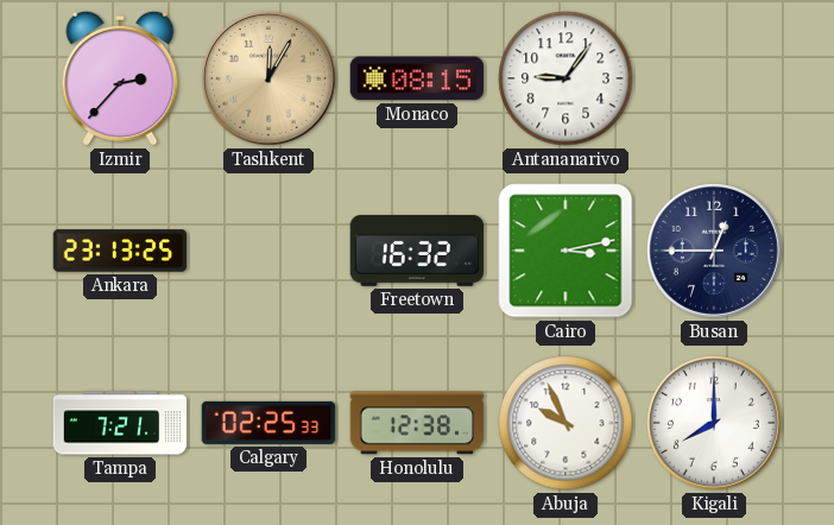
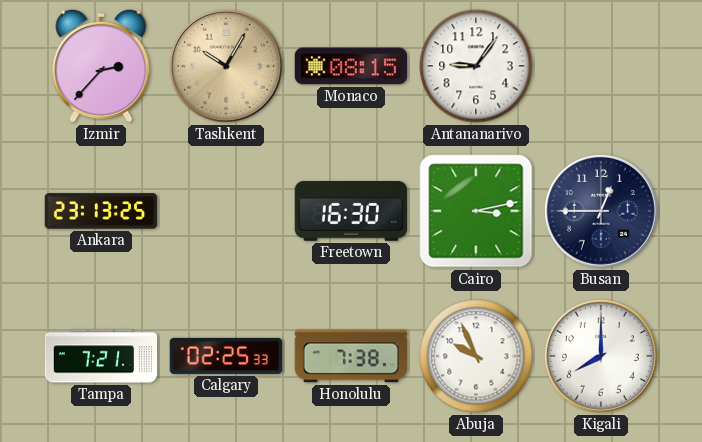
Tashkent: 12:05 -> 10:05
Freetown: 16:32 -> 16:30
Honolulu: 12:38 -> 7:38
